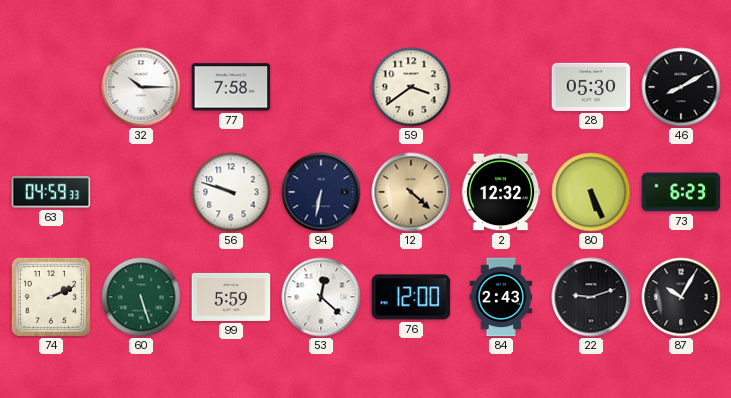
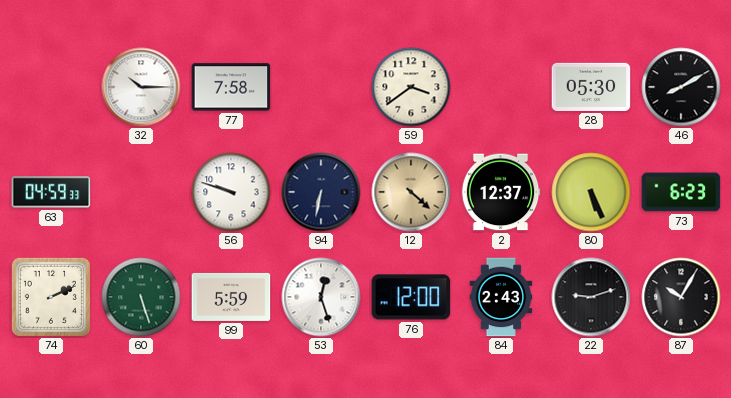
2: 12:32 -> 12:37
53: 12:22 -> 12:27
